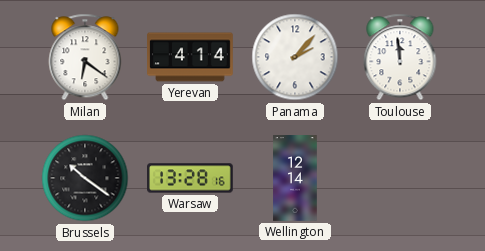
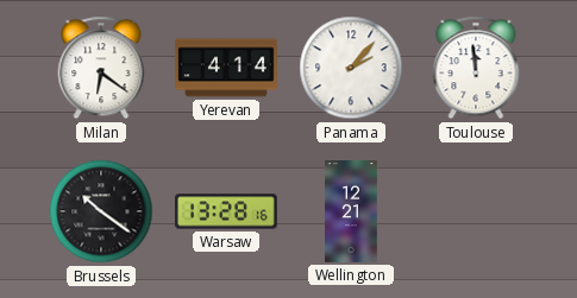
Wellington: 12:14 -> 12:21
